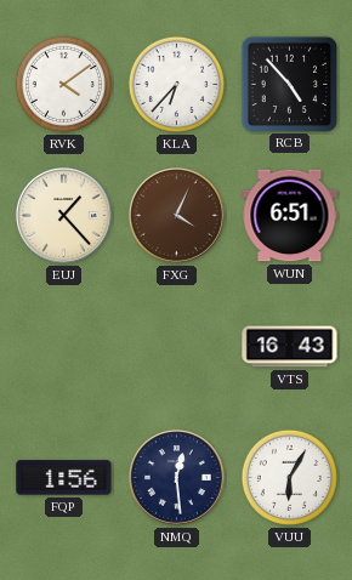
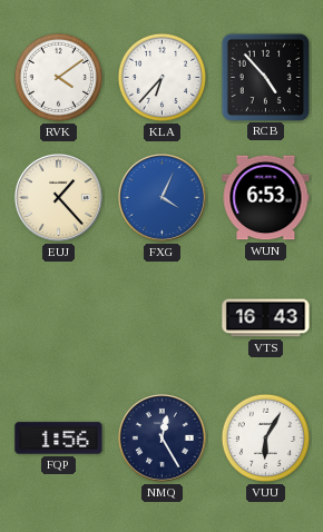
FXG dial: brown -> blue
WUN: 6:51 -> 6:53
NMQ: 12:29 -> 12:25
